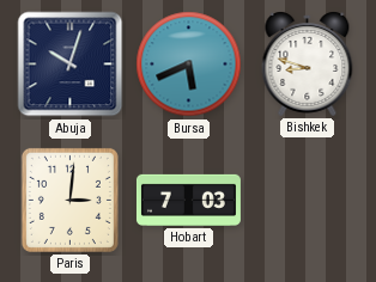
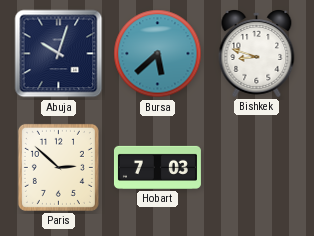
Bursa: 5:41 -> 5:38
Paris: 3:01 -> 2:52
